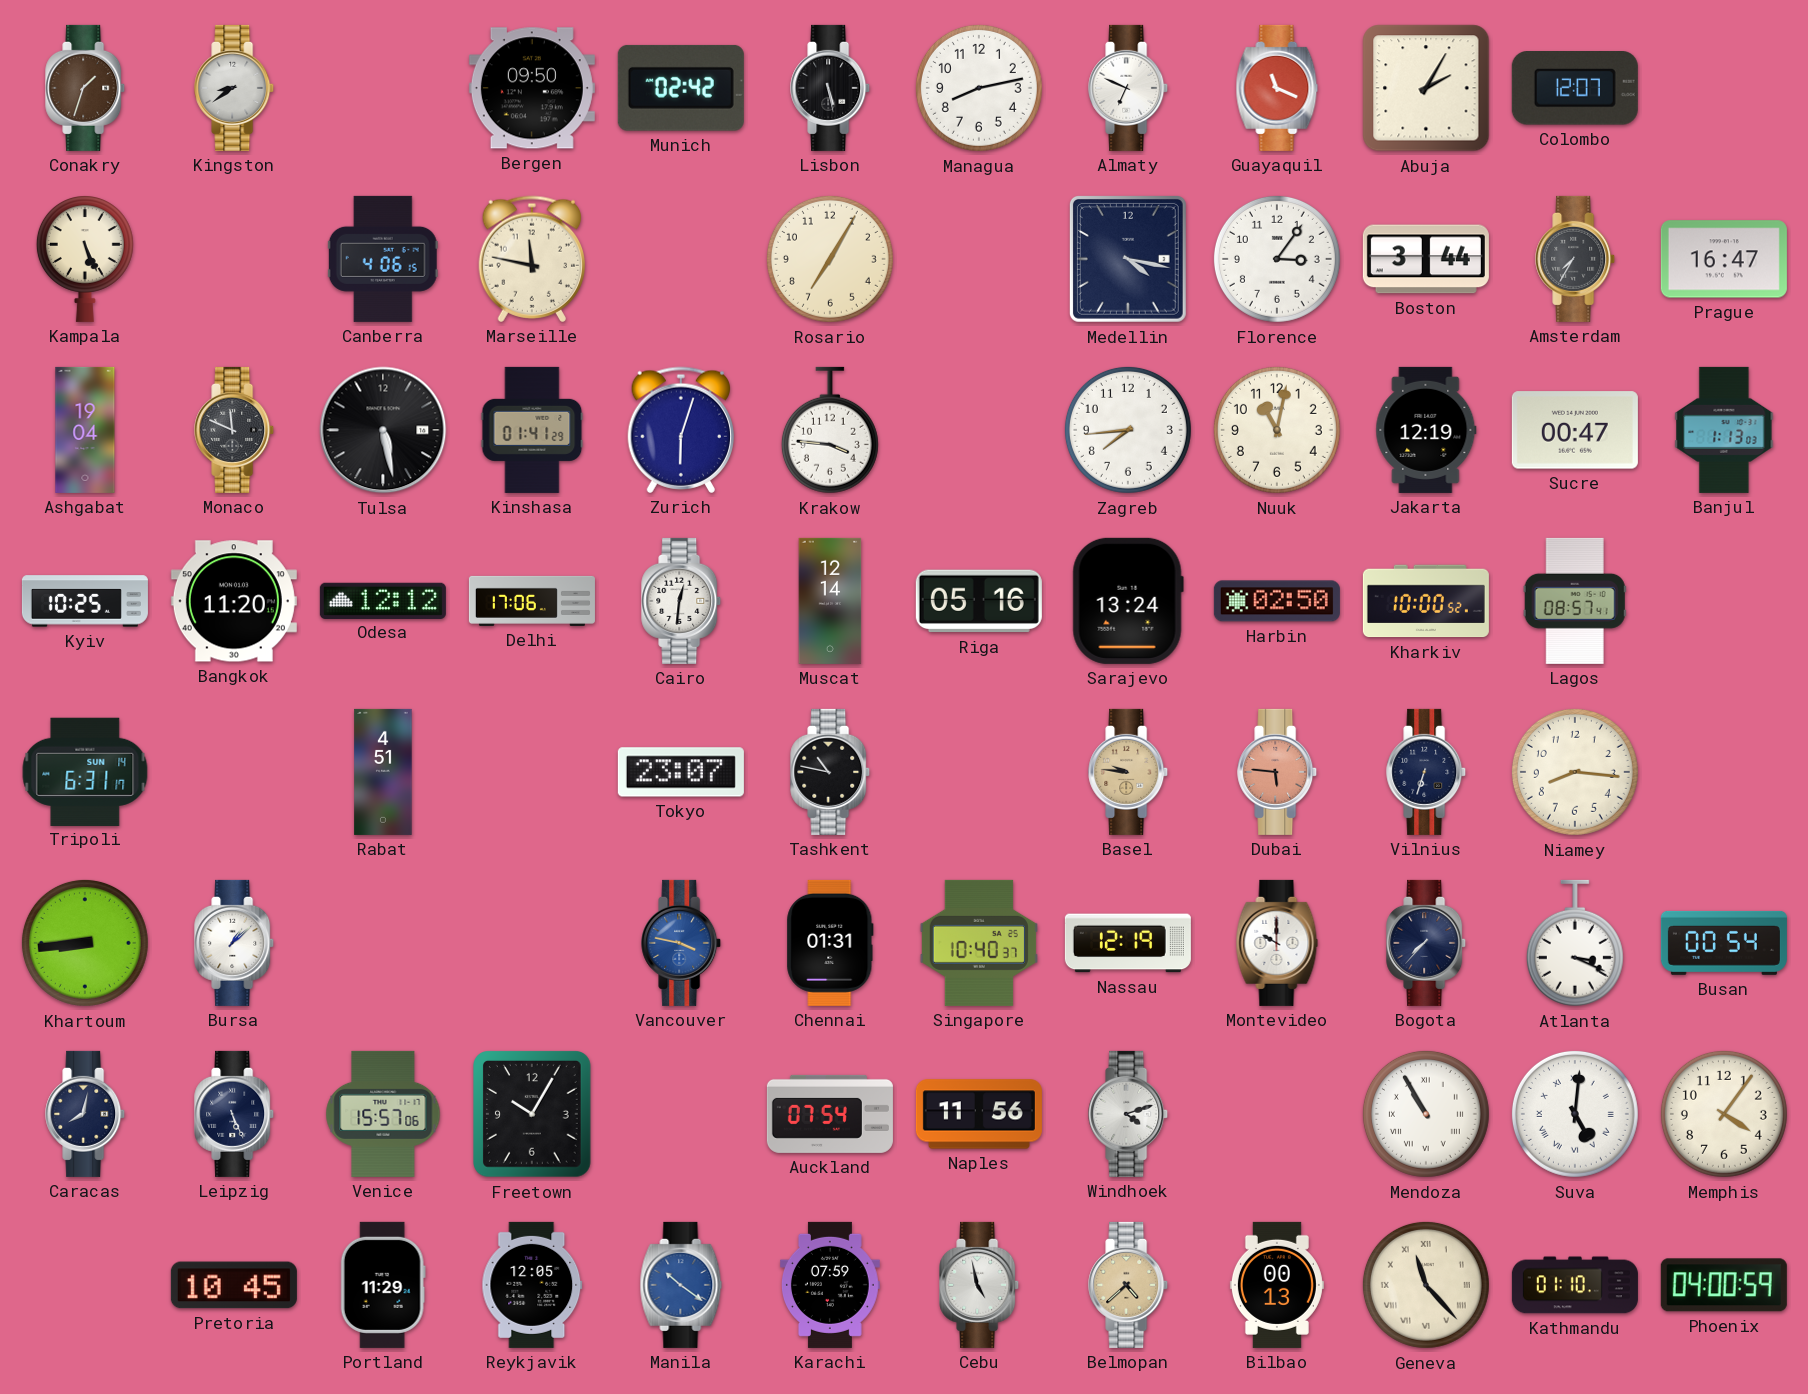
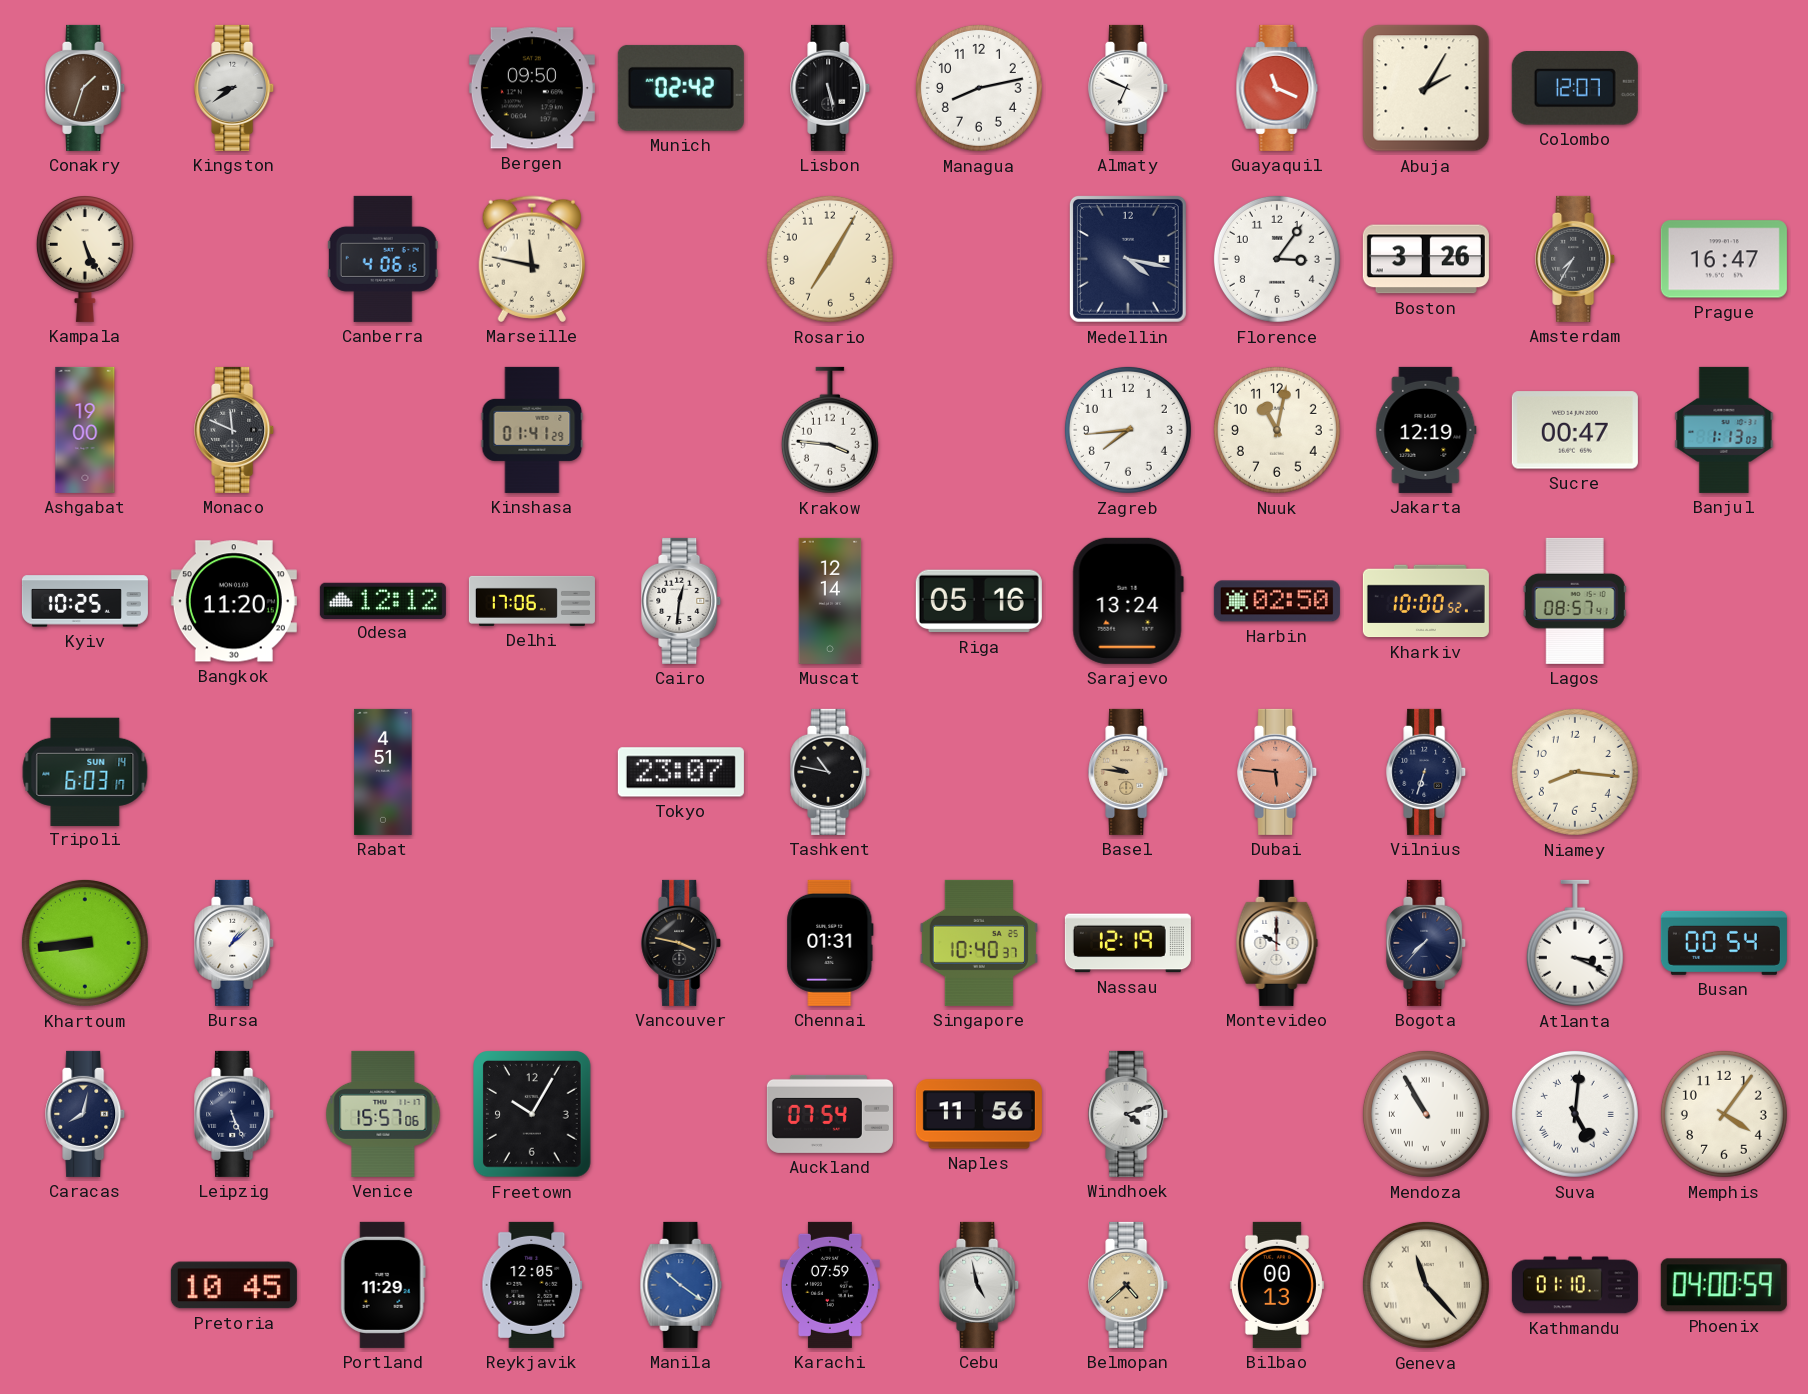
Boston: 3:44 -> 3:26
Ashgabat: 19:04 -> 19:00
Tulsa: 5:28 -> none
Zurich: 6:03 -> none
Tripoli: 6:31 -> 6:03
Vancouver dial: blue -> black
